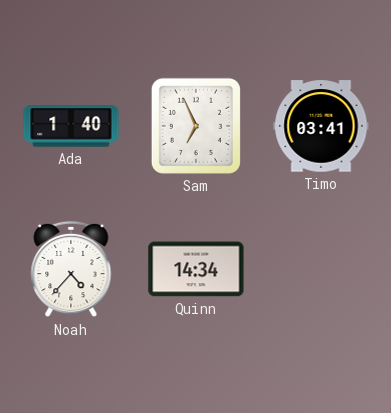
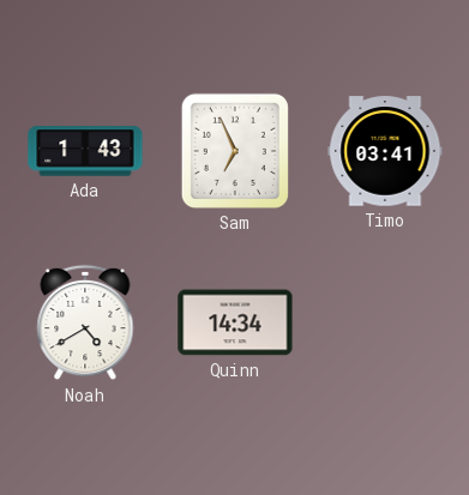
Ada: 1:40 -> 1:43
Noah: 4:37 -> 4:40
